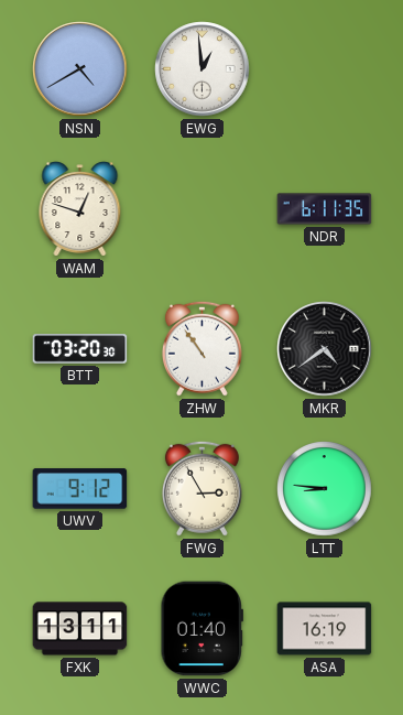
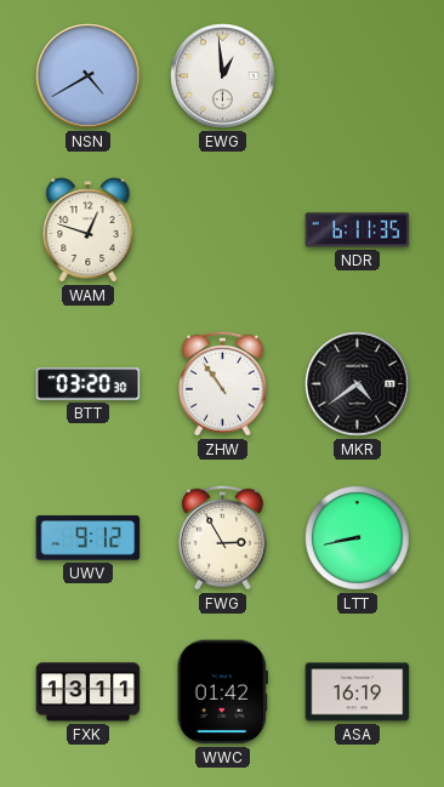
LTT: 8:46 -> 8:43
WWC: 01:40 -> 01:42
